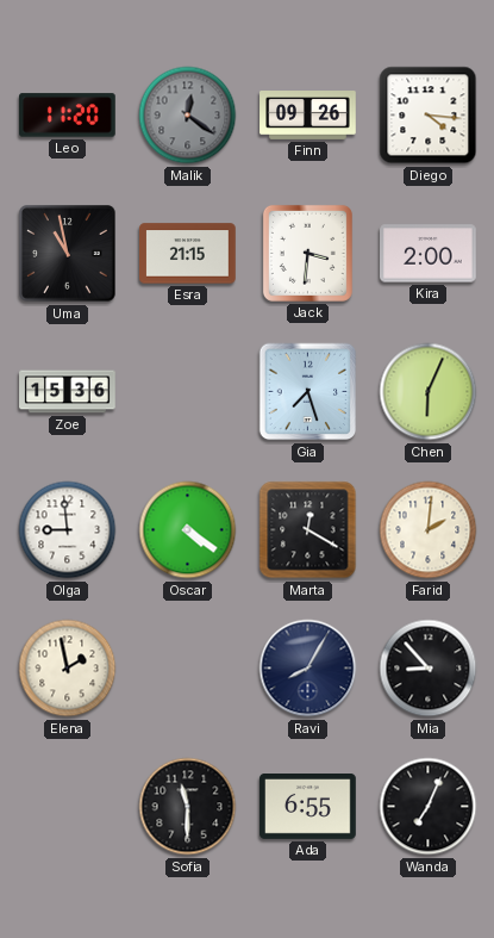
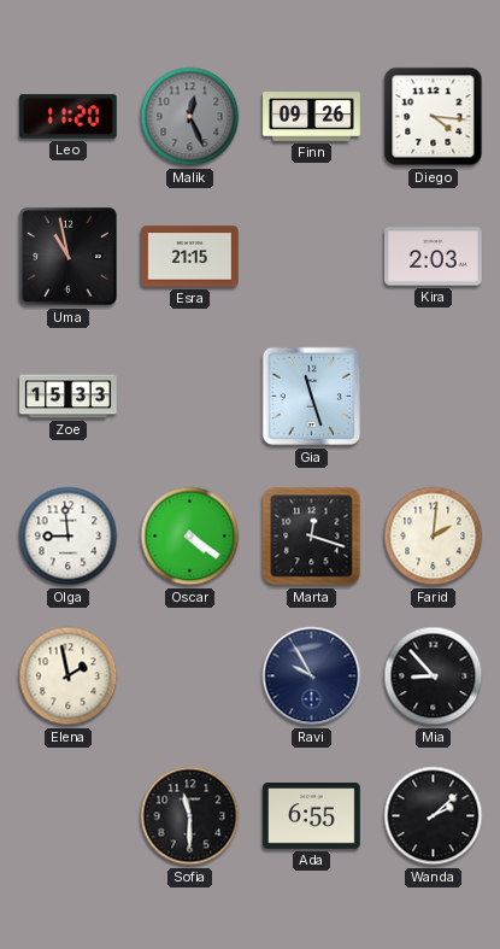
Malik: 12:21 -> 12:26
Jack: 3:31 -> none
Kira: 2:00 -> 2:03
Zoe: 15:36 -> 15:33
Gia: 7:27 -> 11:27
Chen: 6:04 -> none
Marta: 12:20 -> 12:18
Ravi: 8:05 -> 9:55
Wanda: 7:04 -> 2:08
